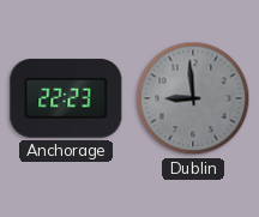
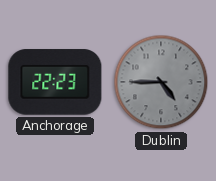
Dublin: 8:59 -> 4:45
